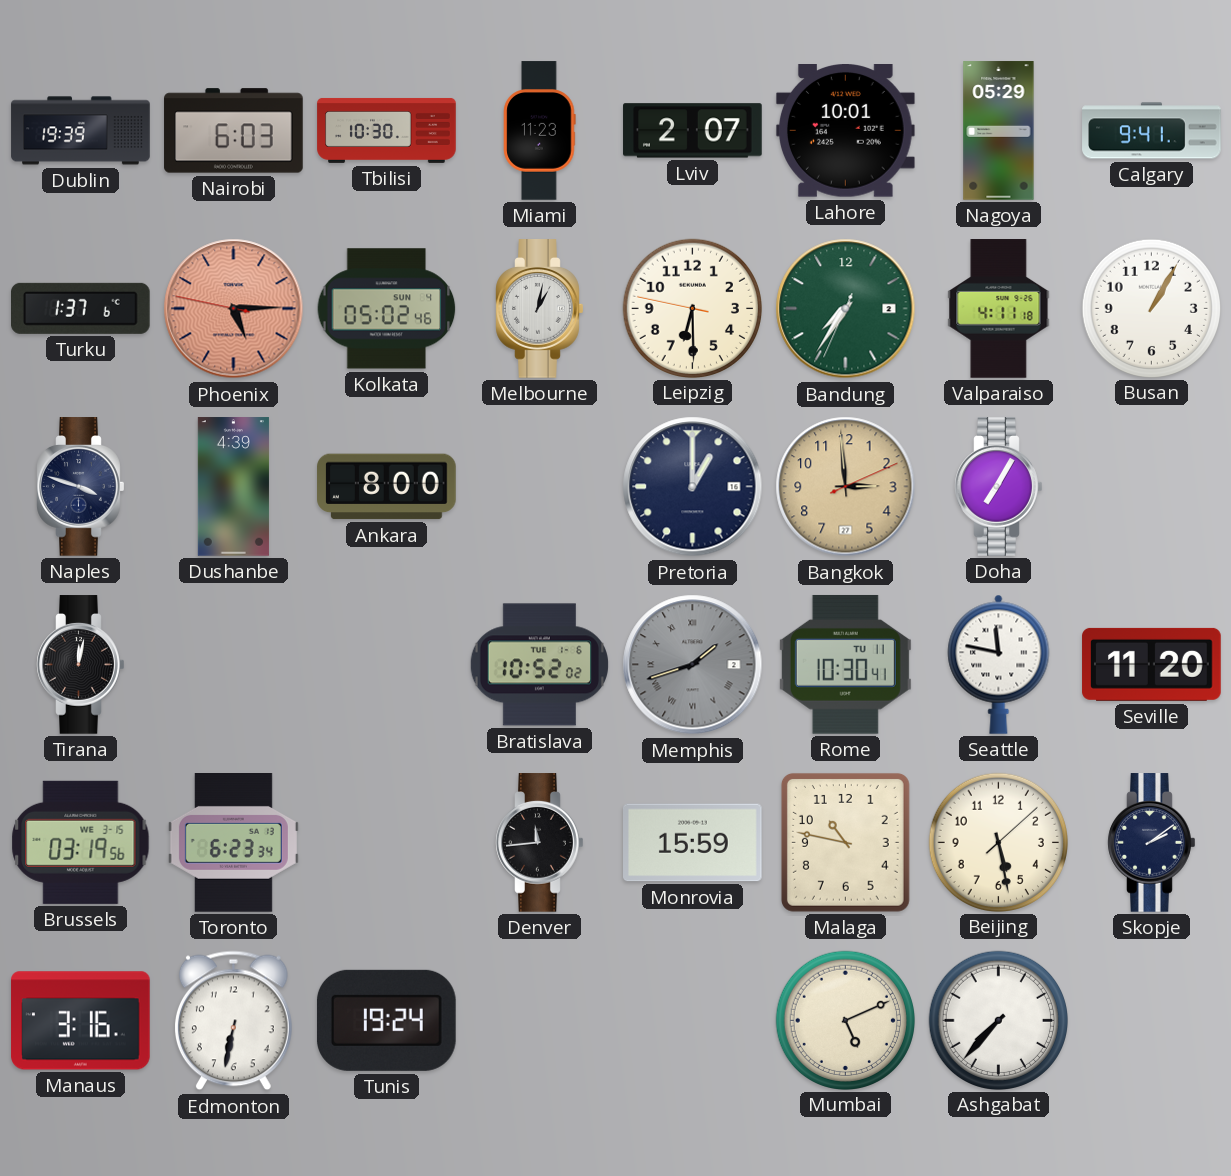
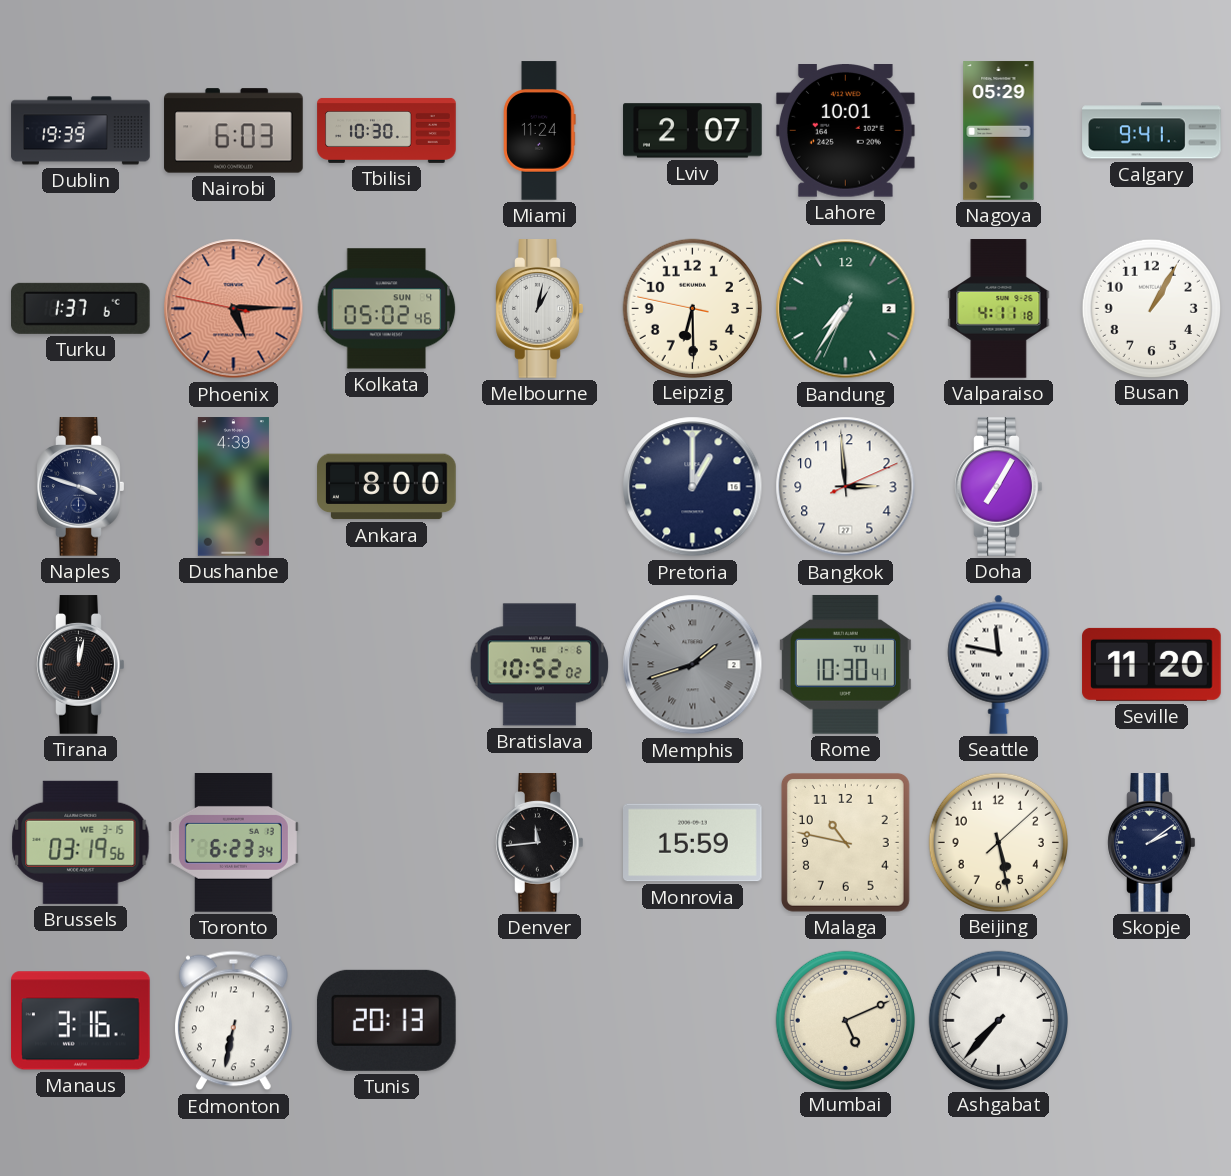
Miami: 11:23 -> 11:24
Bangkok dial: champagne -> white
Tunis: 19:24 -> 20:13
